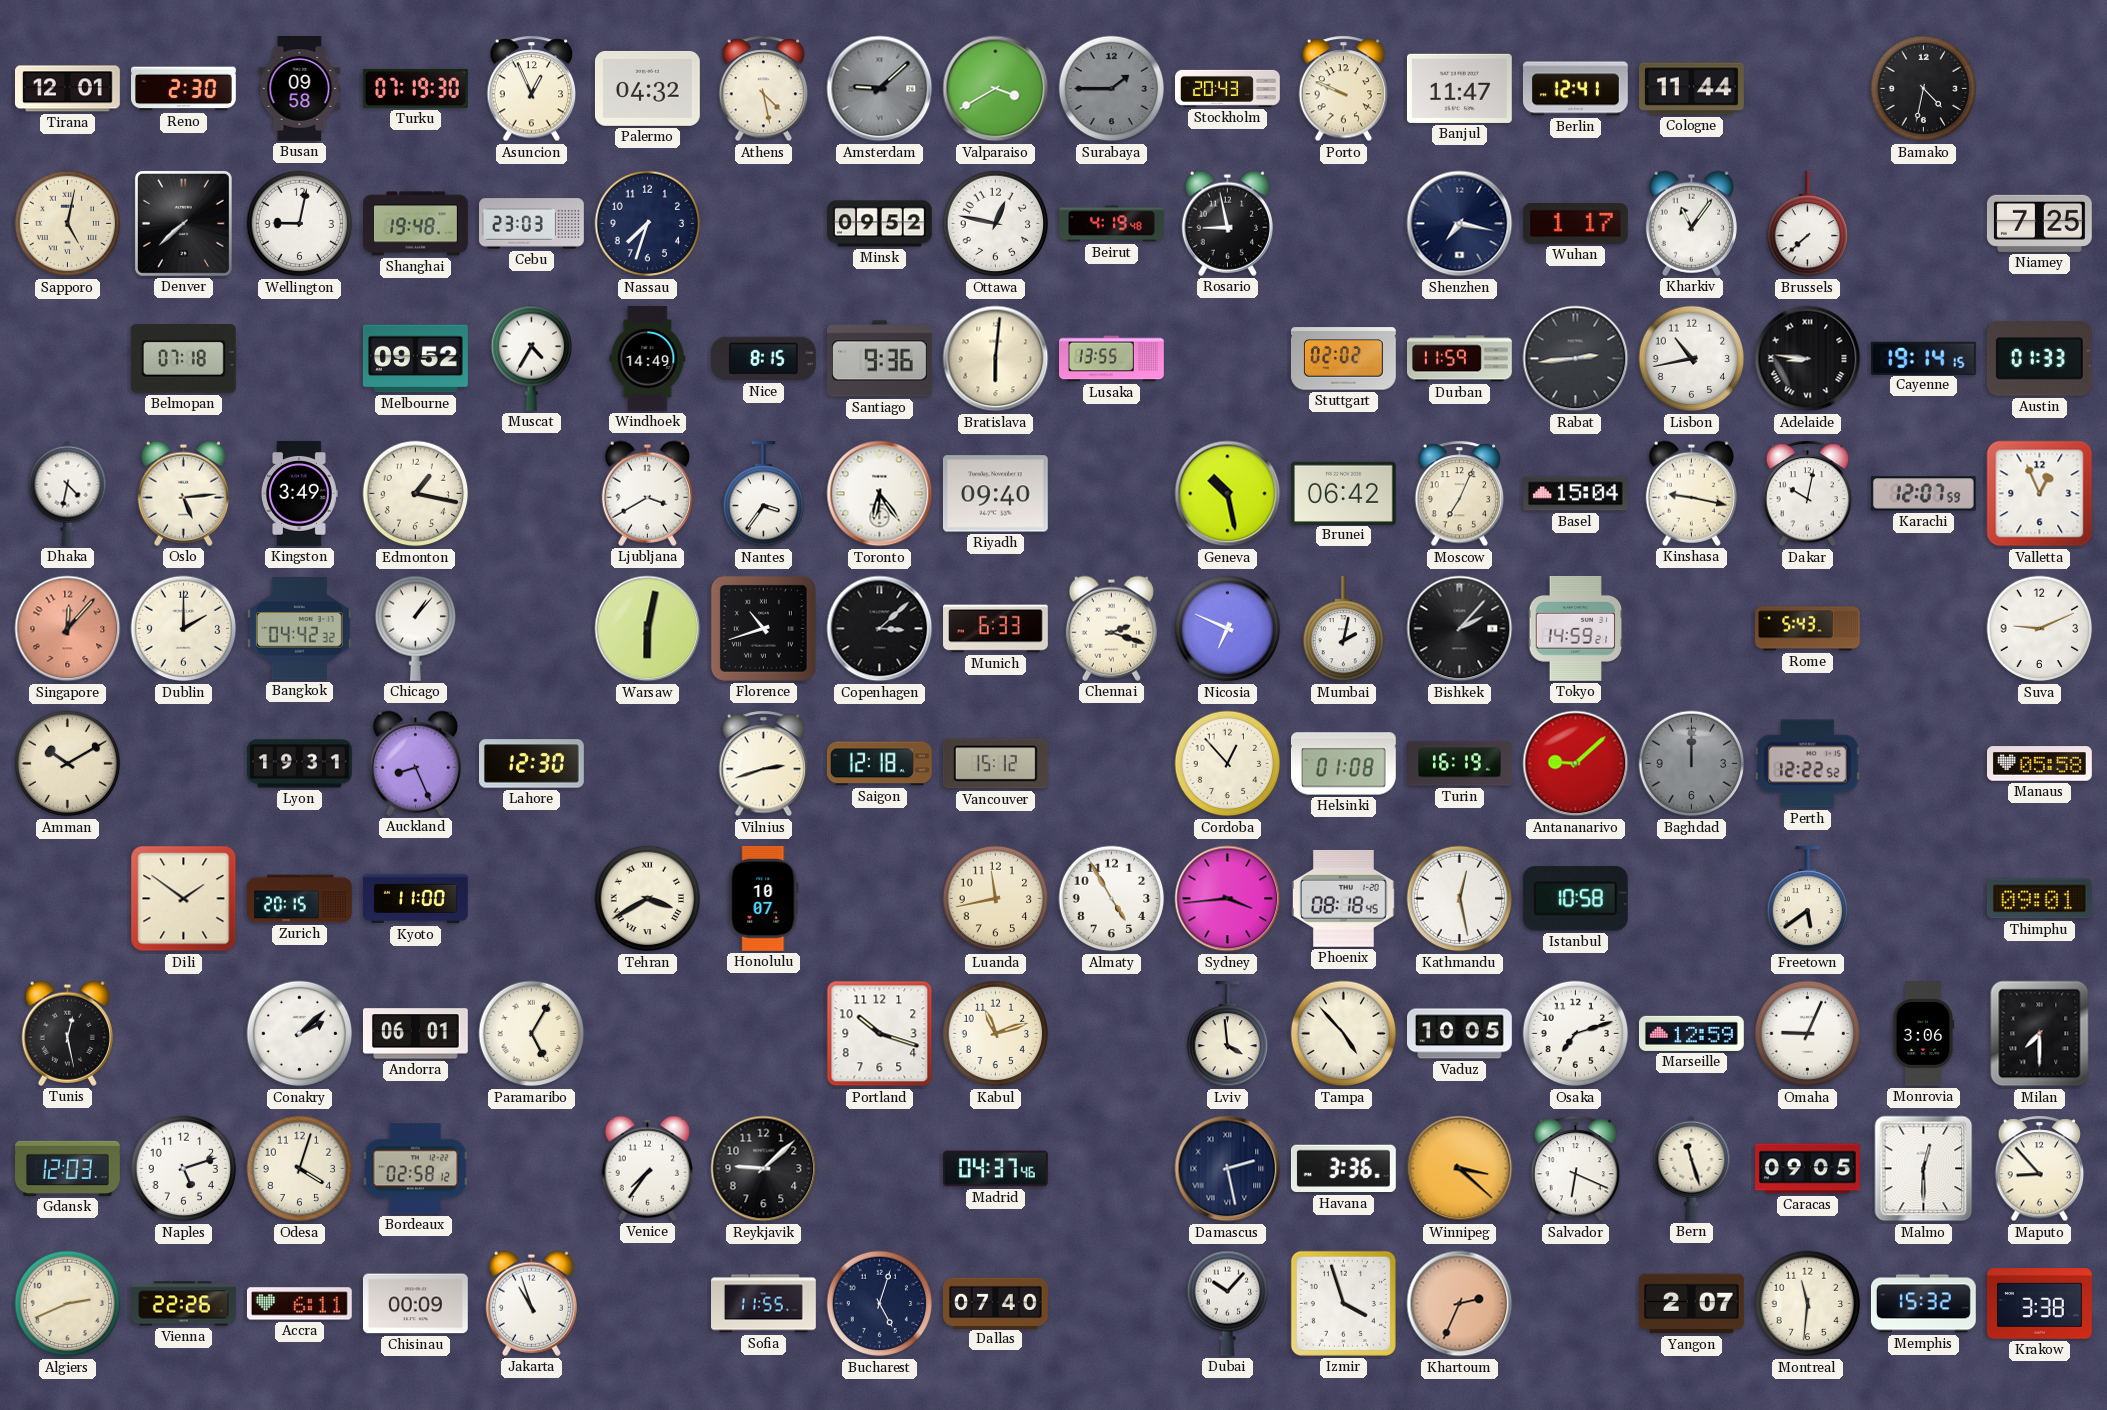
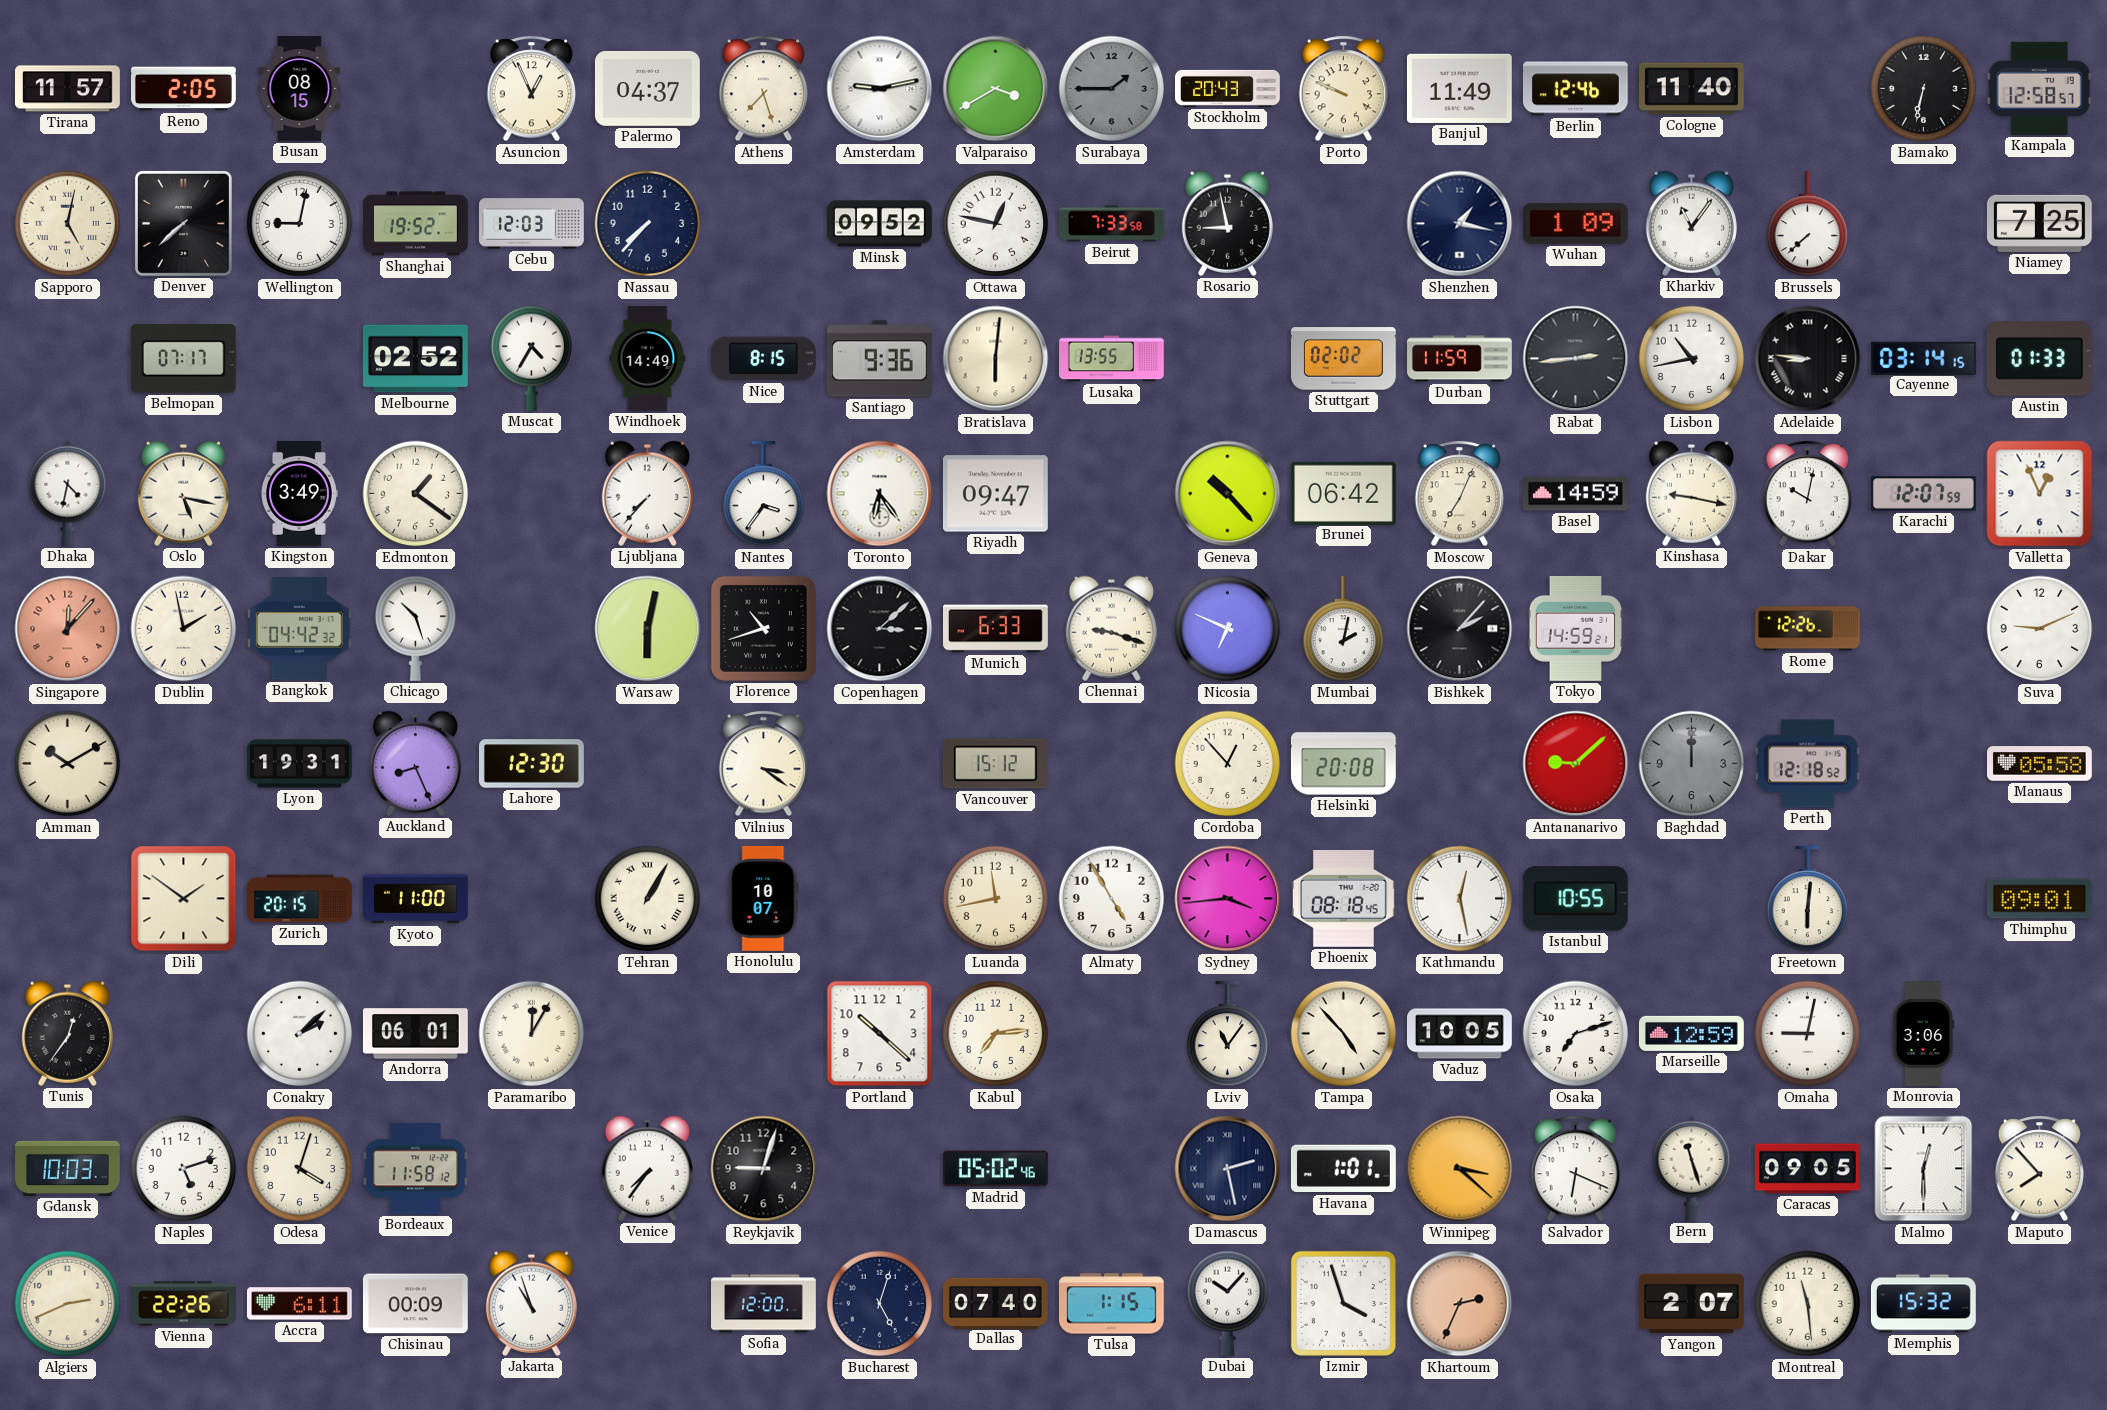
Tirana: 12:01 -> 11:57
Reno: 2:30 -> 2:05
Busan: 09:58 -> 08:15
Turku: 07:19 -> none
Palermo: 04:32 -> 04:37
Athens: 4:28 -> 7:27
Amsterdam: 9:08 -> 9:13
Amsterdam dial: grey -> white
Banjul: 11:47 -> 11:49
Berlin: 12:41 -> 12:46
Cologne: 11:44 -> 11:40
Bamako: 4:32 -> 6:32
Kampala: none -> 12:58
Shanghai: 19:48 -> 19:52
Cebu: 23:03 -> 12:03
Nassau: 7:33 -> 7:37
Beirut: 4:19 -> 7:33
Shenzhen: 7:17 -> 1:17
Wuhan: 1:17 -> 1:09
Belmopan: 07:18 -> 07:17
Melbourne: 09:52 -> 02:52
Cayenne: 19:14 -> 03:14
Oslo: 5:14 -> 5:17
Edmonton: 1:17 -> 1:21
Ljubljana: 3:40 -> 7:37
Riyadh: 09:40 -> 09:47
Geneva: 10:28 -> 10:23
Basel: 15:04 -> 14:59
Dublin: 2:00 -> 1:58
Chicago: 1:07 -> 10:27
Chennai: 2:18 -> 9:18
Rome: 5:43 -> 12:26
Vilnius: 2:42 -> 3:21
Saigon: 12:18 -> none
Helsinki: 01:08 -> 20:08
Turin: 16:19 -> none
Perth: 12:22 -> 12:18
Tehran: 3:40 -> 1:05
Istanbul: 10:58 -> 10:55
Freetown: 5:39 -> 6:01
Tunis: 12:28 -> 12:36
Paramaribo: 5:05 -> 12:05
Portland: 10:18 -> 10:22
Kabul: 11:12 -> 7:14
Lviv: 3:59 -> 11:06
Omaha: 9:04 -> 9:02
Milan: 7:30 -> none
Gdansk: 12:03 -> 10:03
Bordeaux: 02:58 -> 11:58
Reykjavik: 9:08 -> 9:03
Madrid: 04:37 -> 05:02
Havana: 3:36 -> 1:01
Maputo: 8:53 -> 7:53
Sofia: 11:55 -> 12:00
Tulsa: none -> 1:15
Montreal: 11:31 -> 11:29
Krakow: 3:38 -> none
